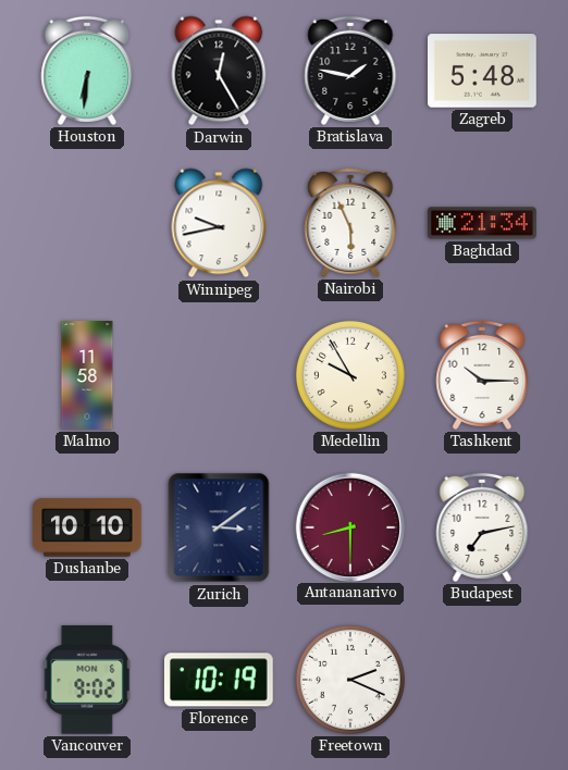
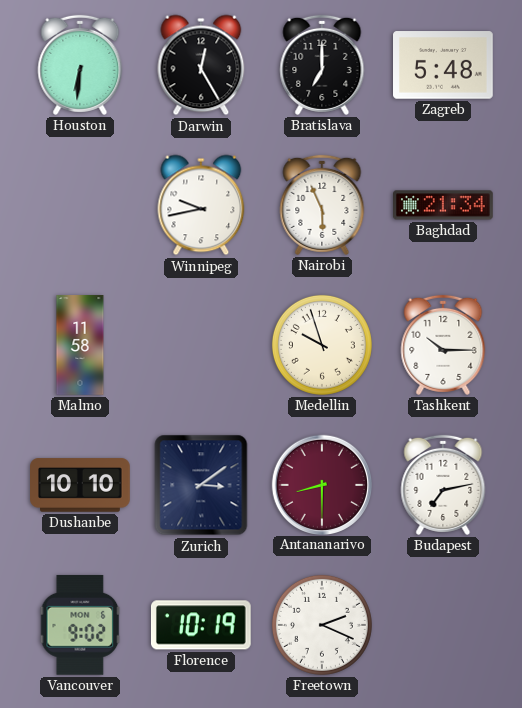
Bratislava: 1:47 -> 7:00
Medellin: 9:55 -> 9:57
